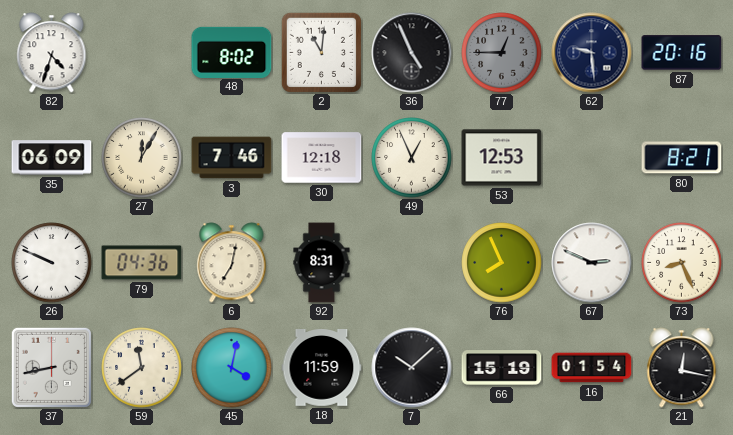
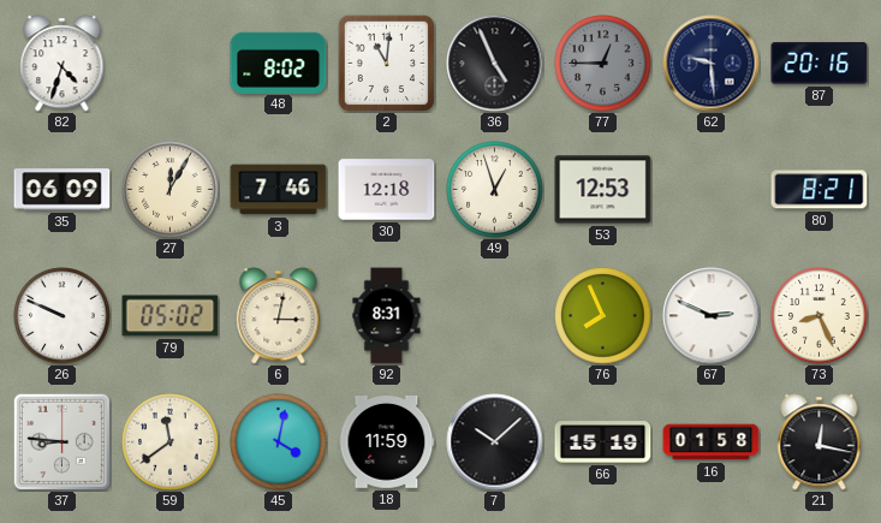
49: 12:56 -> 12:57
79: 04:36 -> 05:02
6: 7:02 -> 3:02
37: 8:43 -> 8:46
16: 01:54 -> 01:58
